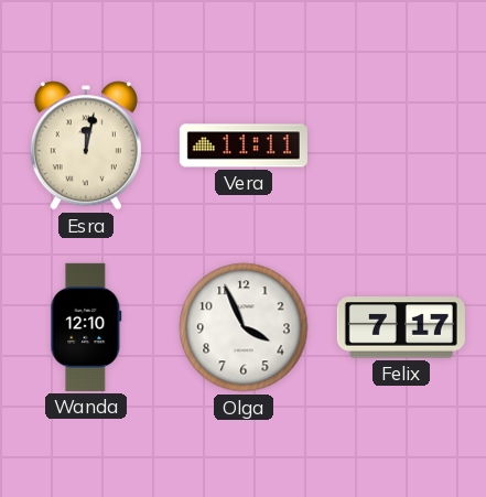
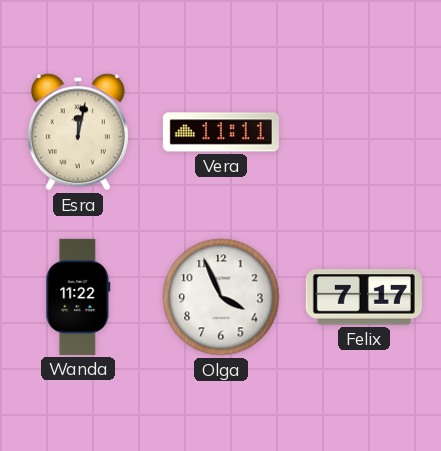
Wanda: 12:10 -> 11:22
